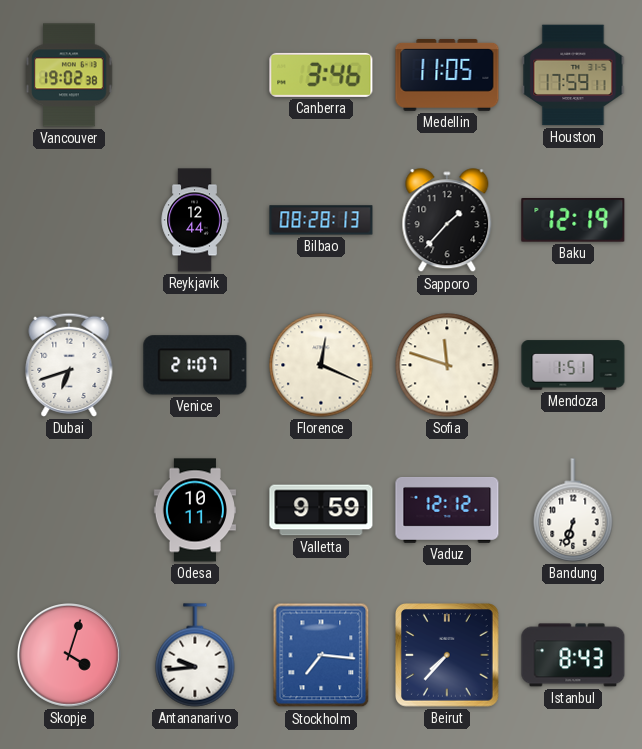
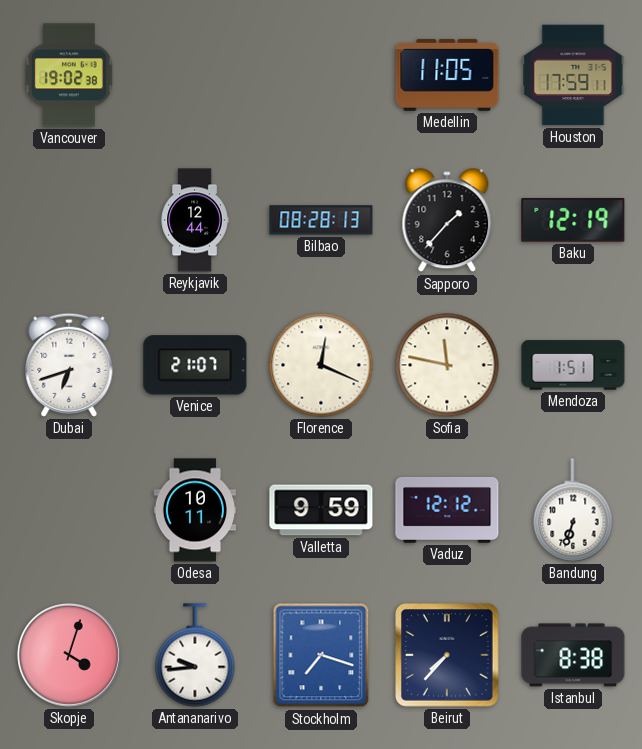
Canberra: 3:46 -> none
Sofia: 11:48 -> 11:47
Stockholm: 7:16 -> 7:18
Istanbul: 8:43 -> 8:38
